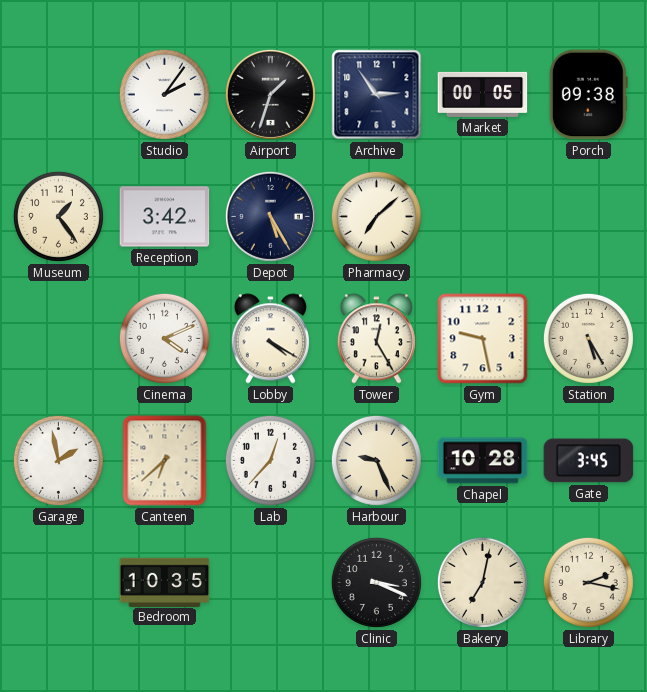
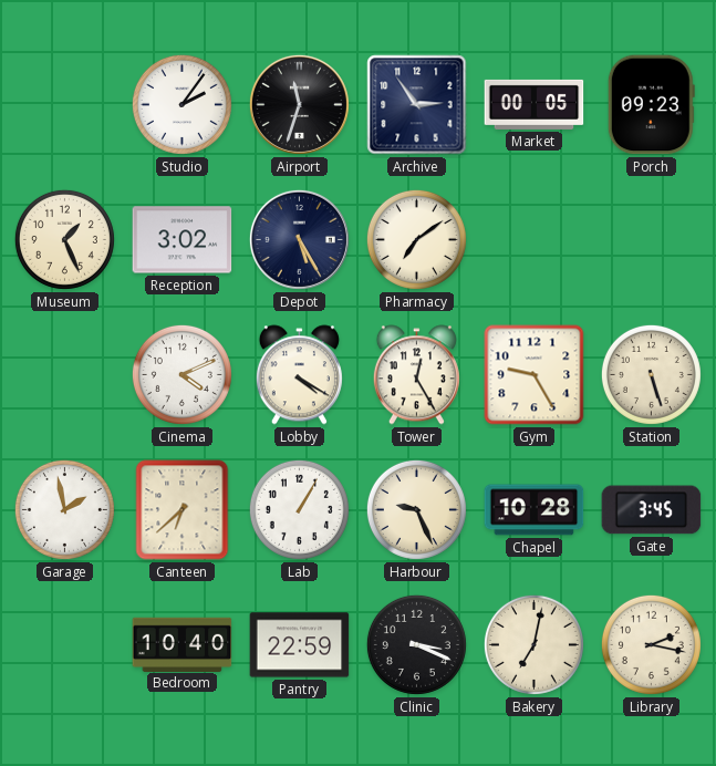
Airport: 1:33 -> 11:33
Porch: 09:38 -> 09:23
Museum: 1:24 -> 1:26
Reception: 3:42 -> 3:02
Pharmacy: 7:08 -> 7:09
Gym: 9:28 -> 9:25
Station: 5:25 -> 5:27
Lab: 12:37 -> 1:05
Bedroom: 10:35 -> 10:40
Pantry: none -> 22:59
